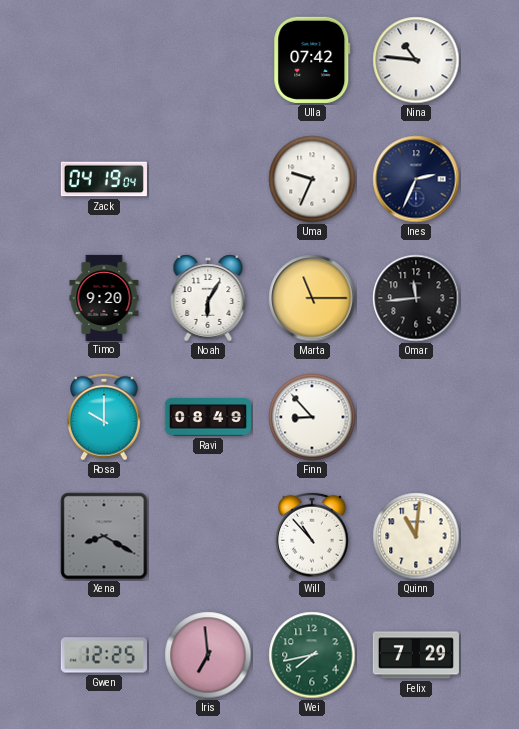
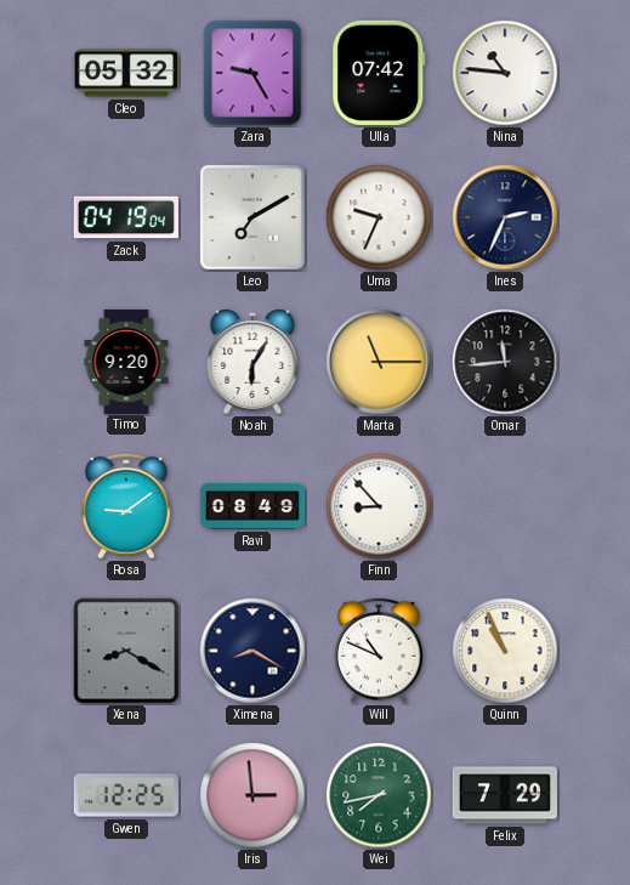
Cleo: none -> 05:32
Zara: none -> 9:25
Leo: none -> 7:10
Rosa: 10:00 -> 9:09
Ximena: none -> 8:20
Will: 10:53 -> 10:49
Quinn: 11:01 -> 10:56
Iris: 6:59 -> 2:59
